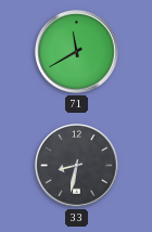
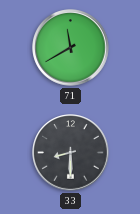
33: 8:32 -> 8:30
